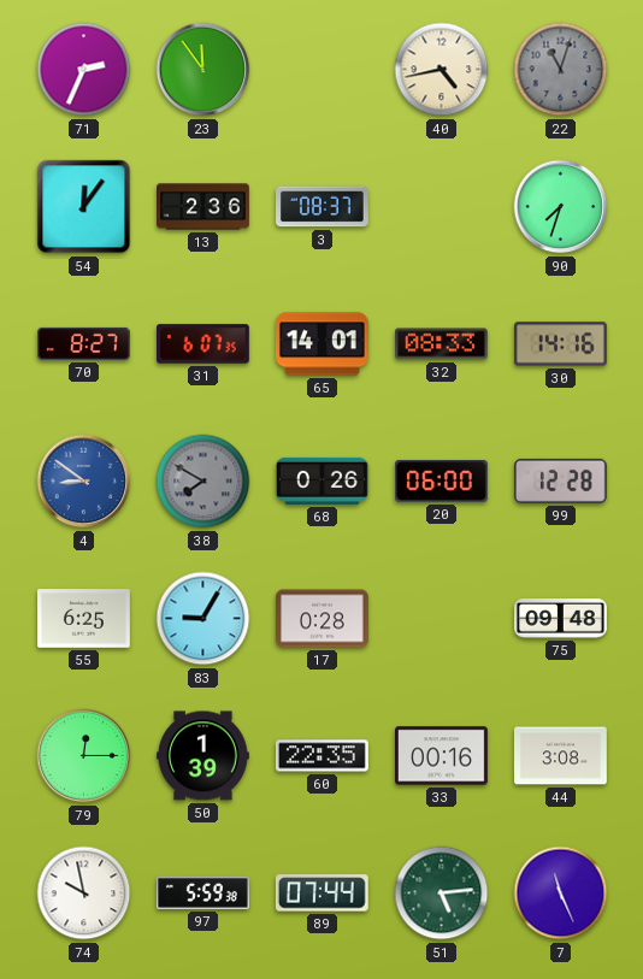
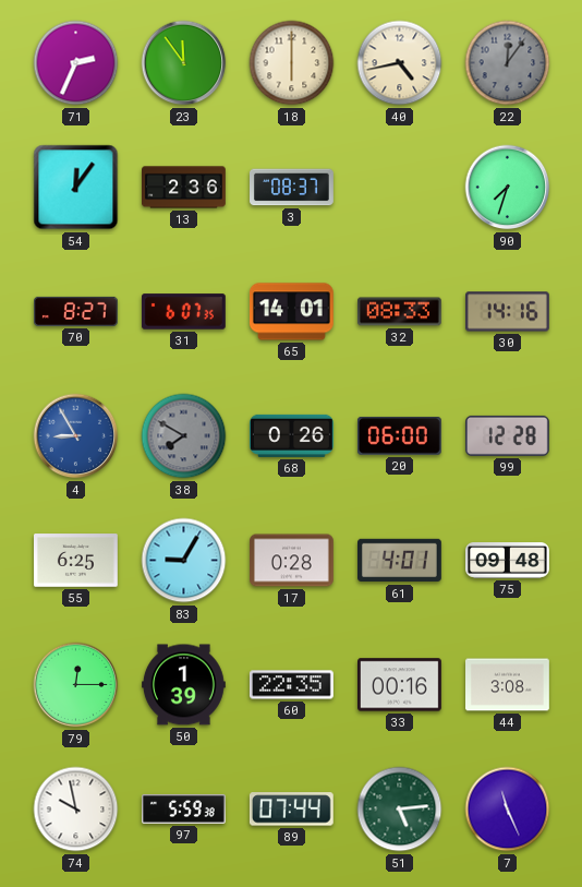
18: none -> 6:00
22: 11:03 -> 12:06
4: 8:51 -> 8:55
61: none -> 4:01
